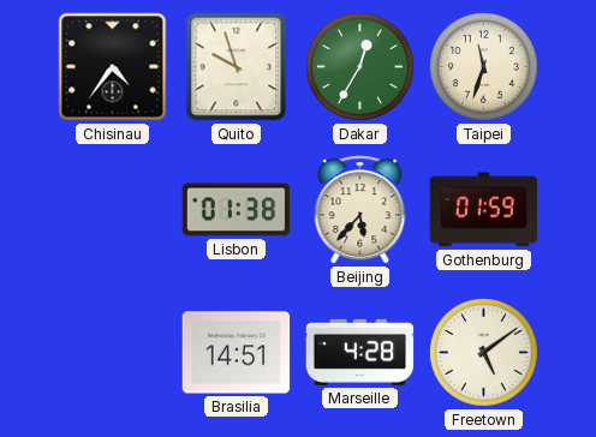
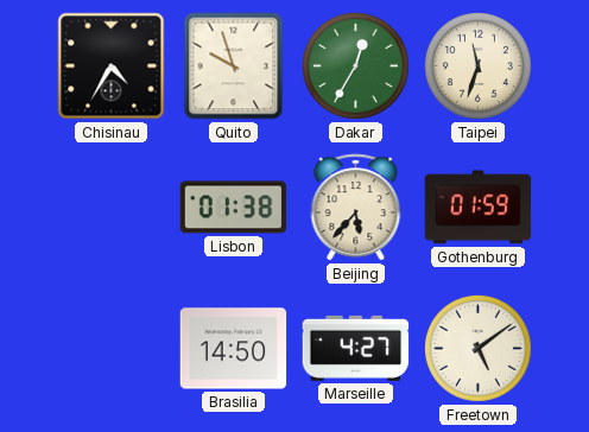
Chisinau: 4:36 -> 4:35
Brasilia: 14:51 -> 14:50
Marseille: 4:28 -> 4:27
